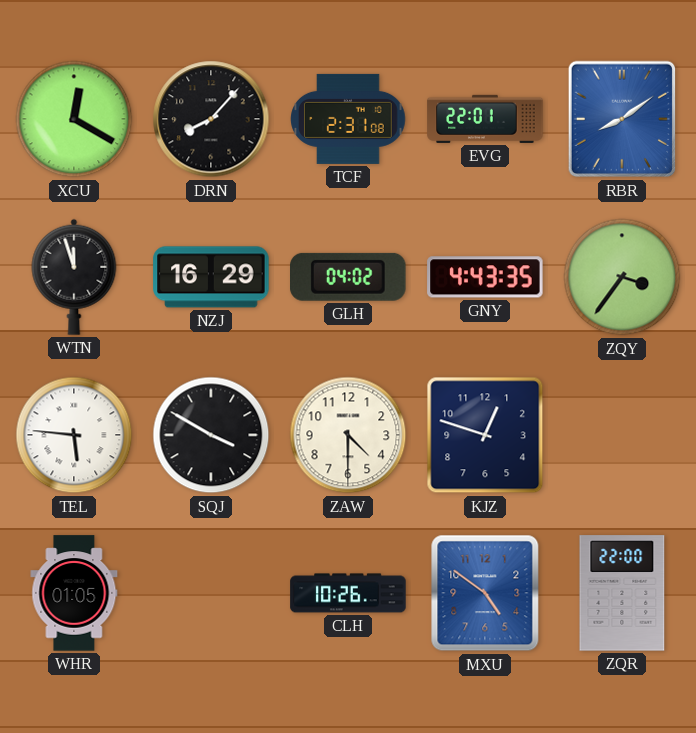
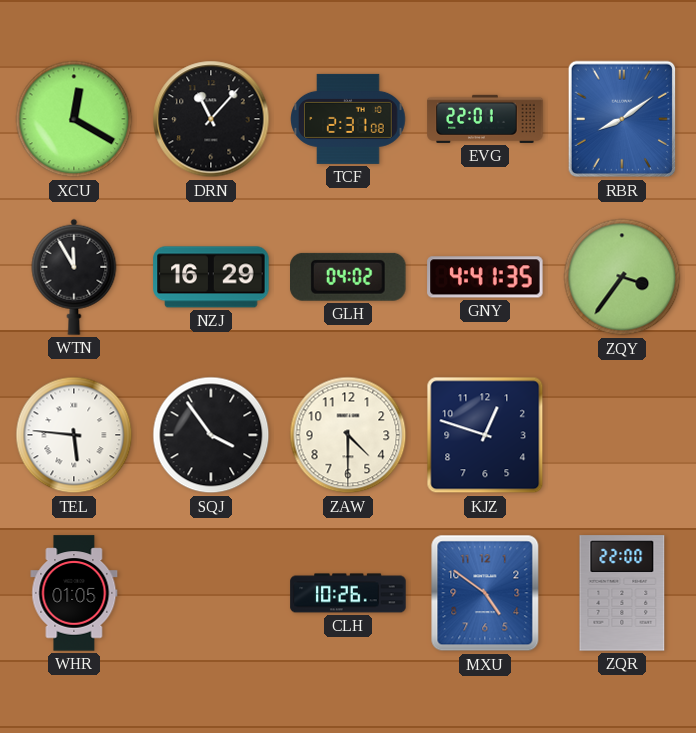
DRN: 8:07 -> 11:07
WTN: 11:57 -> 11:55
GNY: 4:43 -> 4:41
SQJ: 3:50 -> 3:54
